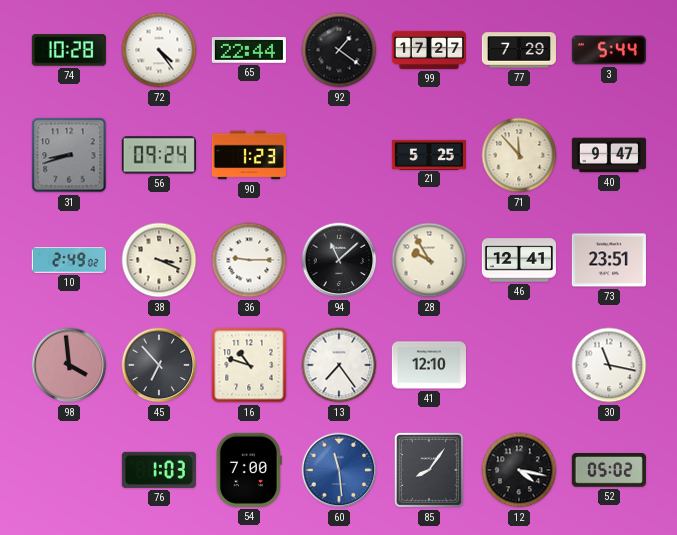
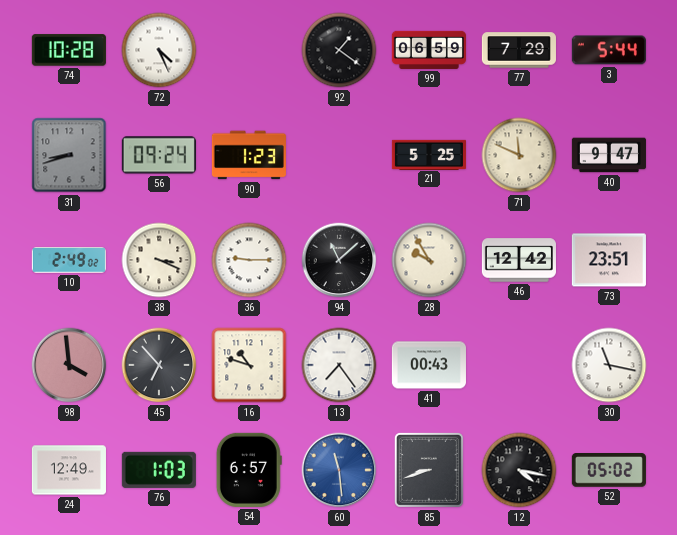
72: 4:24 -> 4:26
65: 22:44 -> none
99: 17:27 -> 06:59
71: 11:53 -> 11:49
46: 12:41 -> 12:42
41: 12:10 -> 00:43
24: none -> 12:49
54: 7:00 -> 6:57
85: 8:06 -> 8:42
